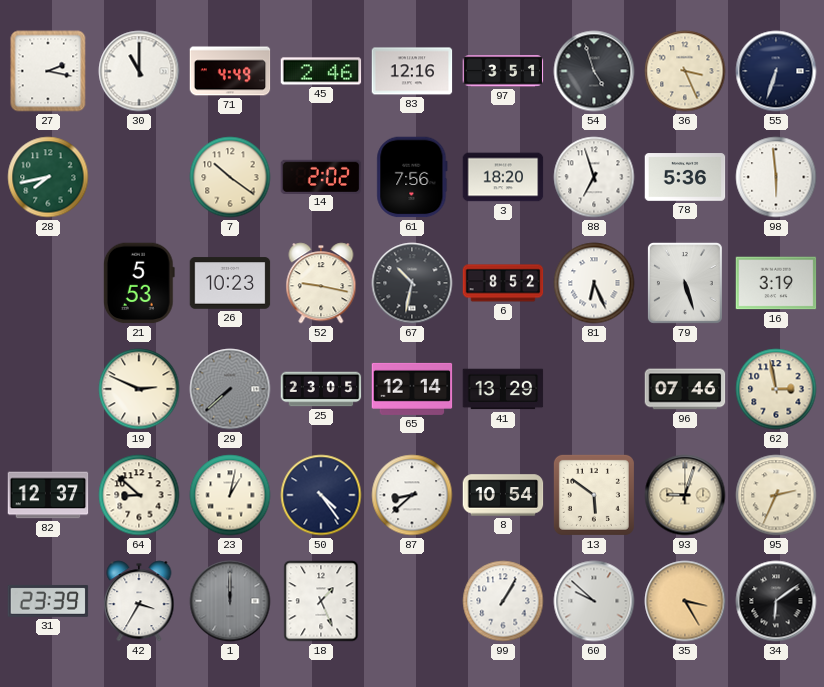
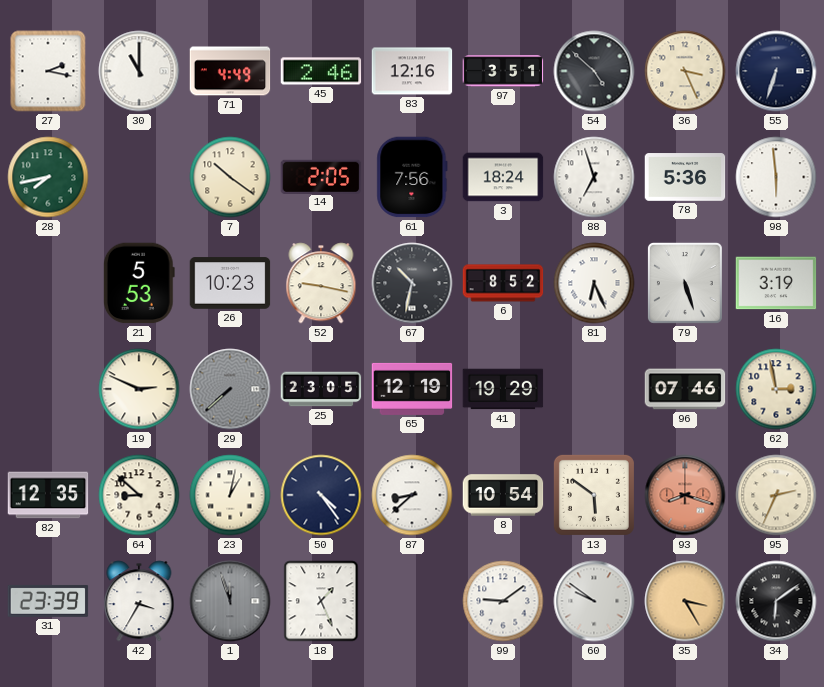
54: 4:57 -> 4:52
14: 2:02 -> 2:05
3: 18:20 -> 18:24
65: 12:14 -> 12:19
41: 13:29 -> 19:29
82: 12:37 -> 12:35
93: 9:03 -> 8:18
93 dial: cream -> salmon
1: 12:00 -> 11:57
99: 1:05 -> 9:09
60: 9:52 -> 9:51
